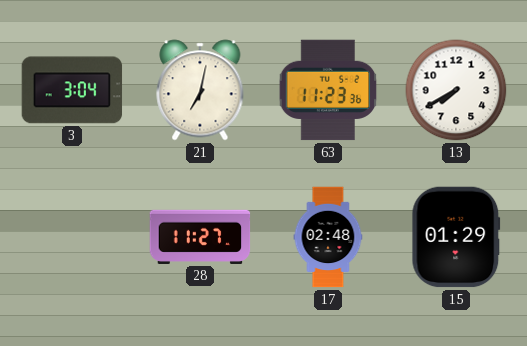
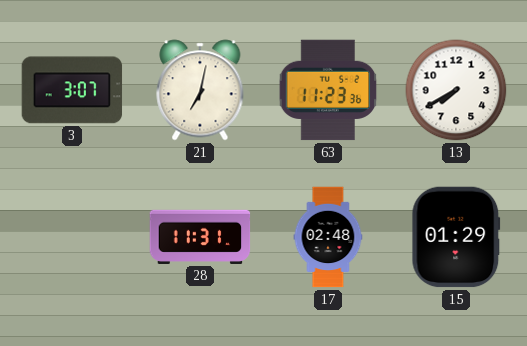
3: 3:04 -> 3:07
28: 11:27 -> 11:31
